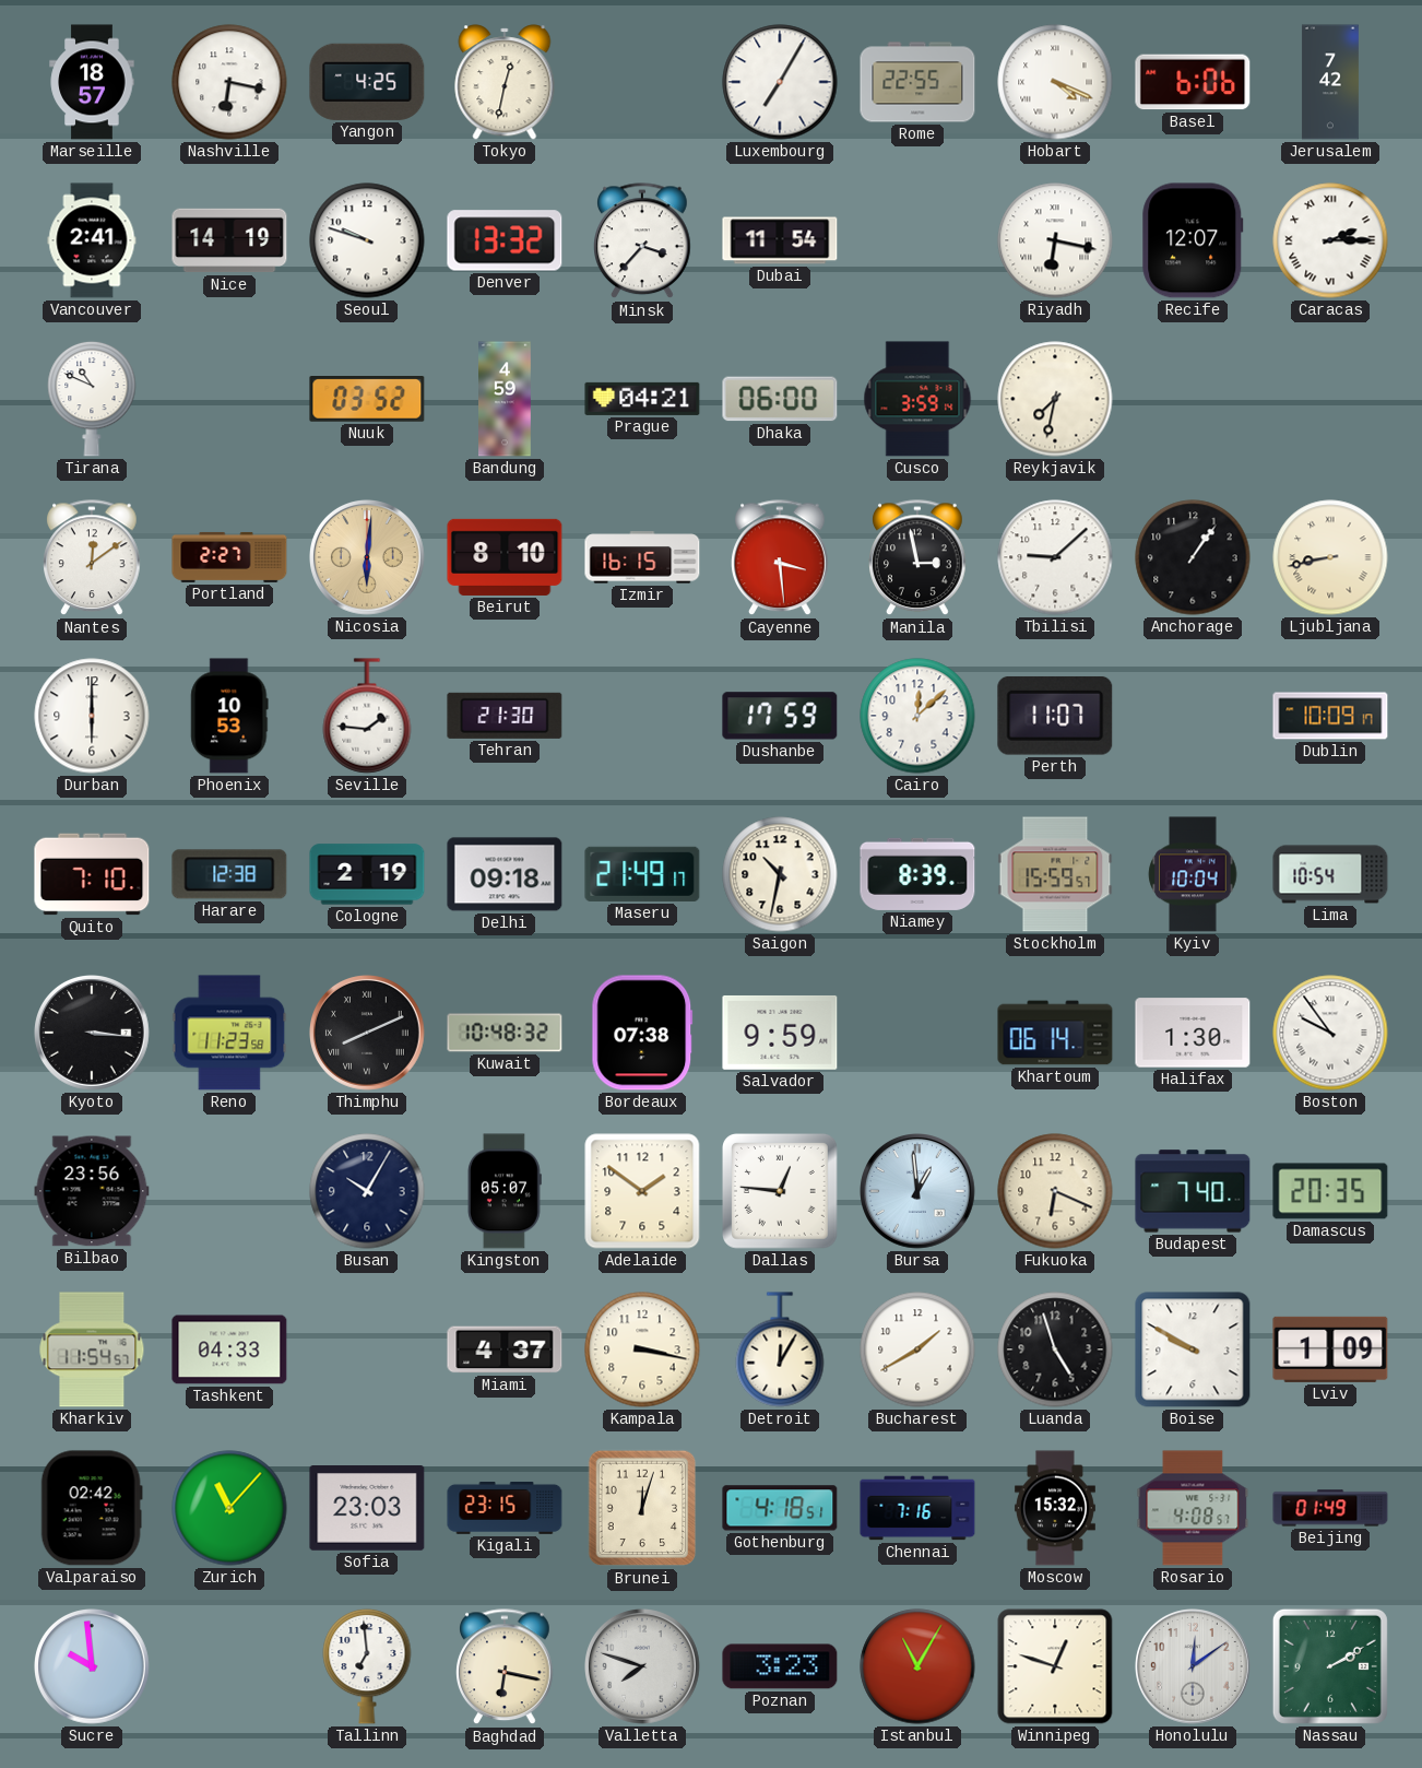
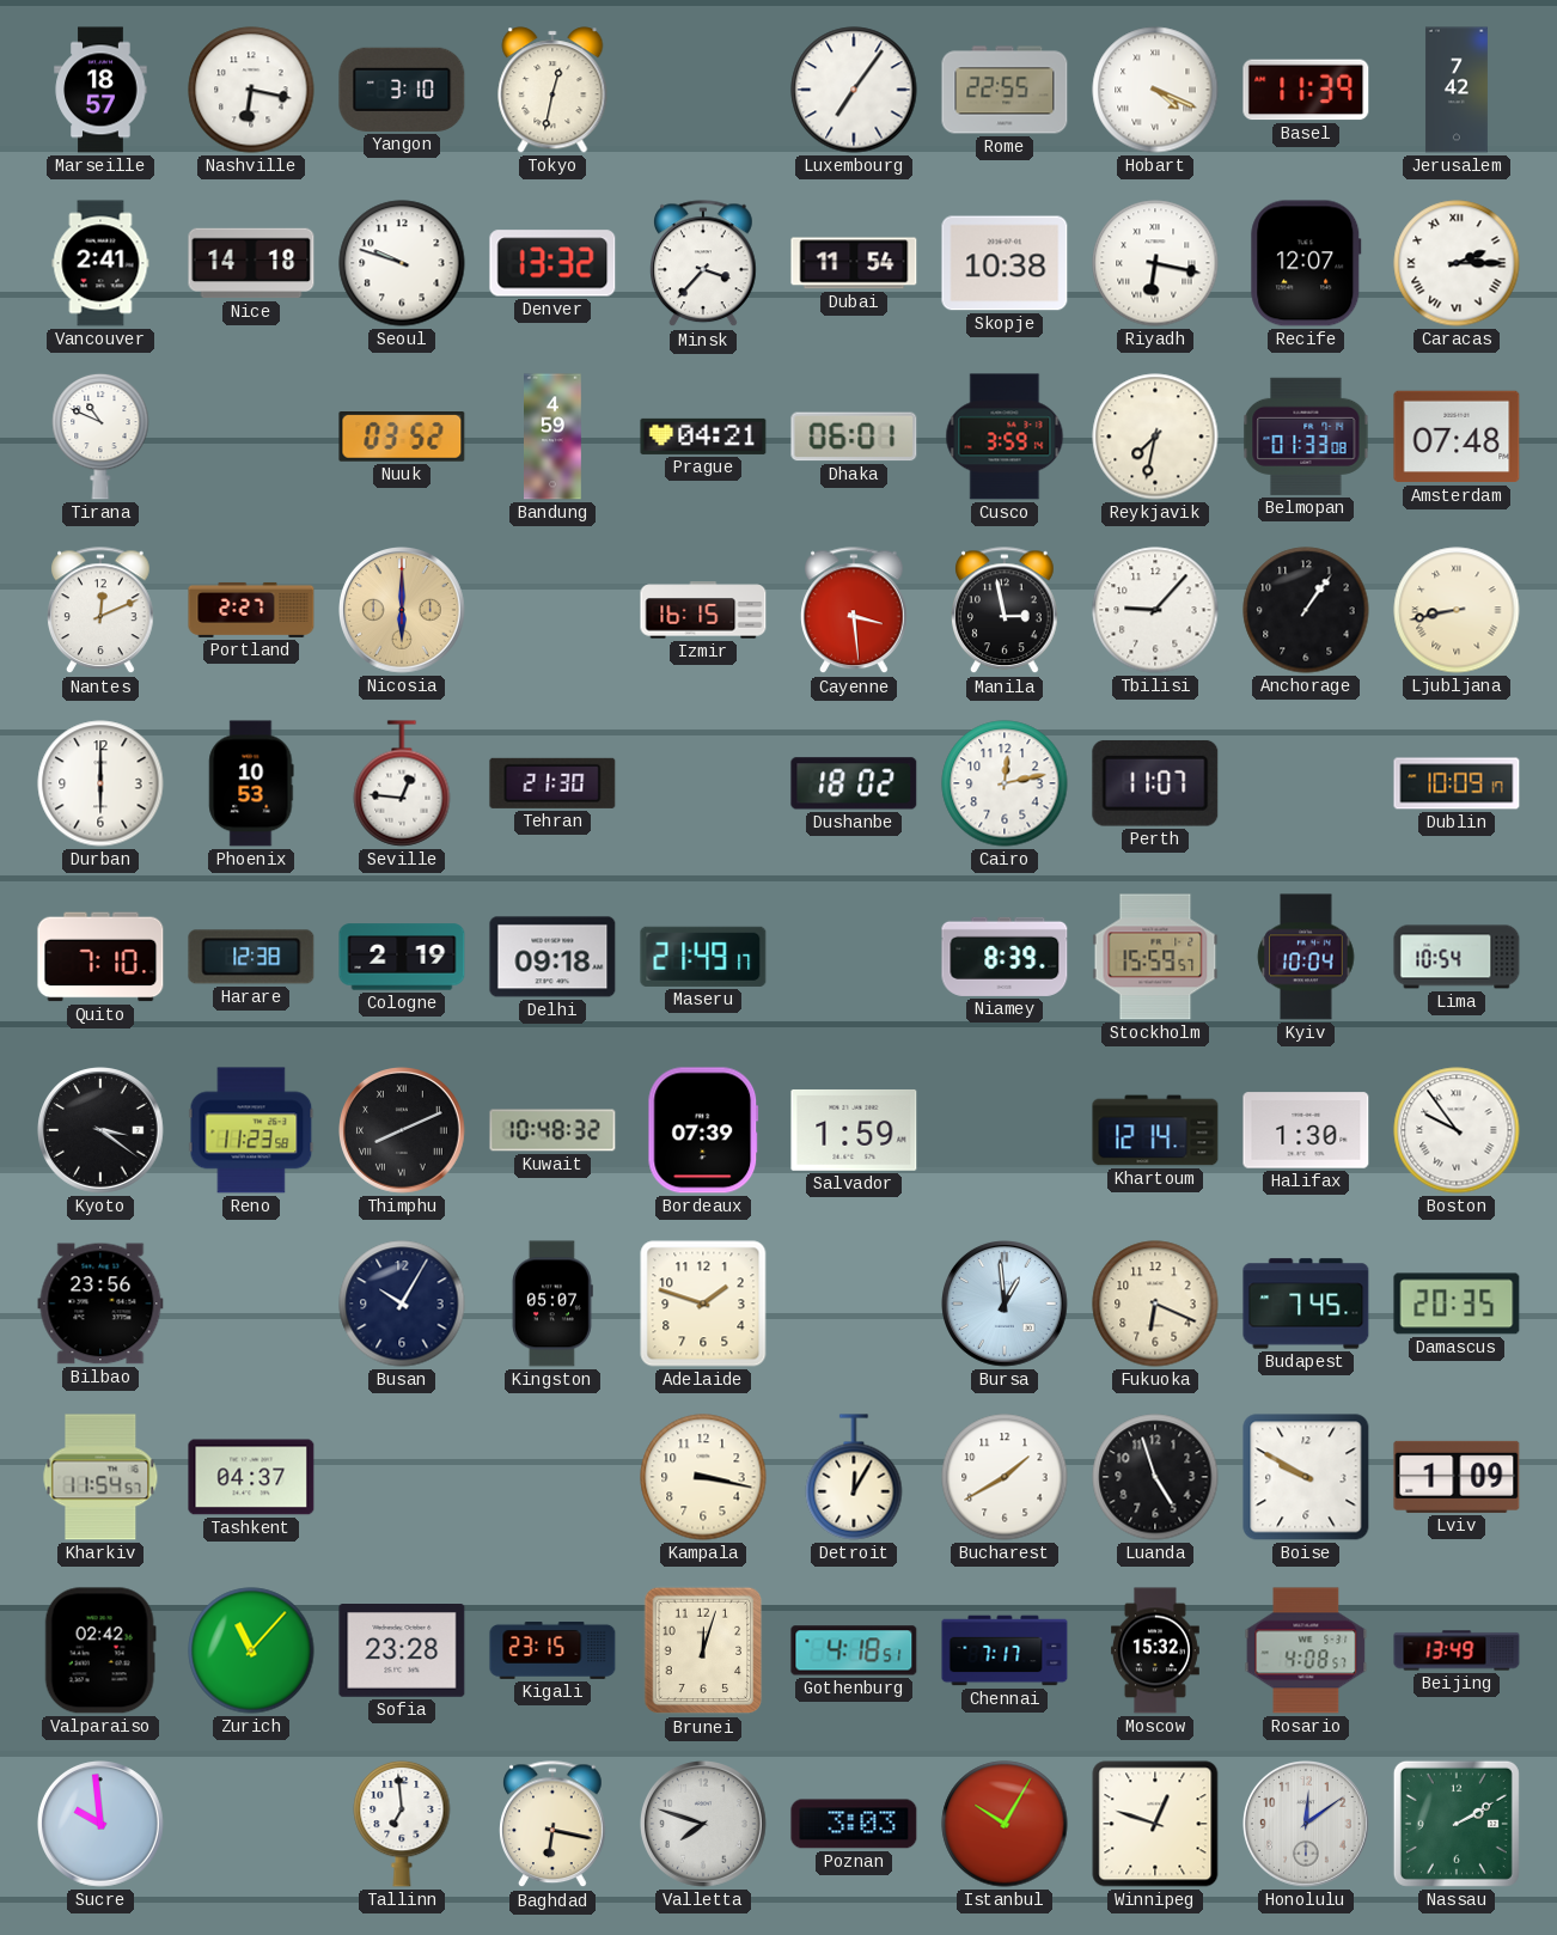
Yangon: 4:25 -> 3:10
Luxembourg: 7:05 -> 7:06
Basel: 6:06 -> 11:39
Nice: 14:19 -> 14:18
Skopje: none -> 10:38
Dhaka: 06:00 -> 06:01
Belmopan: none -> 01:33
Amsterdam: none -> 07:48
Nantes: 12:09 -> 12:11
Nicosia: 6:01 -> 6:00
Beirut: 8:10 -> none
Tbilisi: 9:08 -> 9:07
Seville: 1:46 -> 12:46
Dushanbe: 17:59 -> 18:02
Cairo: 12:08 -> 12:13
Saigon: 10:32 -> none
Kyoto: 3:16 -> 3:21
Bordeaux: 07:38 -> 07:39
Salvador: 9:59 -> 1:59
Khartoum: 06:14 -> 12:14
Adelaide: 1:51 -> 1:48
Dallas: 12:46 -> none
Budapest: 7:40 -> 7:45
Tashkent: 04:33 -> 04:37
Miami: 4:37 -> none
Sofia: 23:03 -> 23:28
Chennai: 7:16 -> 7:17
Beijing: 01:49 -> 13:49
Poznan: 3:23 -> 3:03
Istanbul: 11:05 -> 10:05
